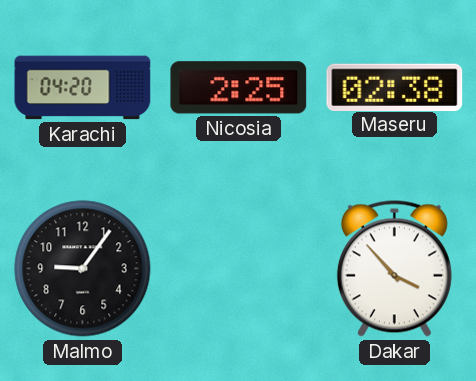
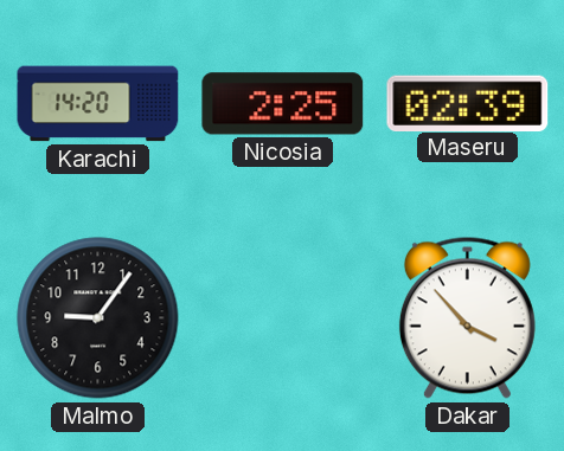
Karachi: 04:20 -> 14:20
Maseru: 02:38 -> 02:39
